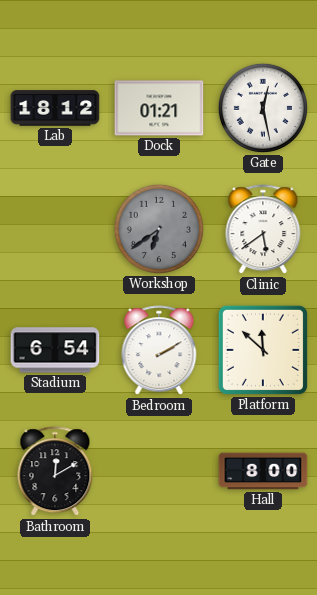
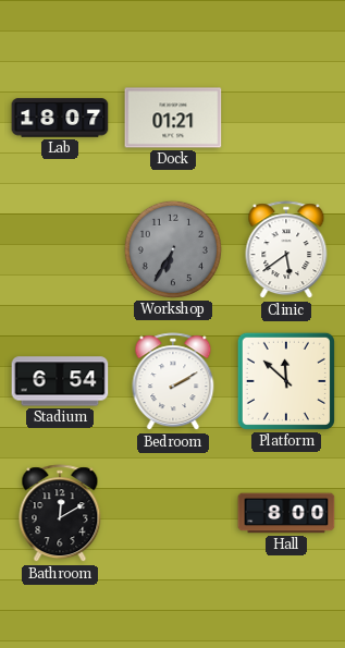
Lab: 18:12 -> 18:07
Gate: 12:28 -> none
Workshop: 6:39 -> 6:35
